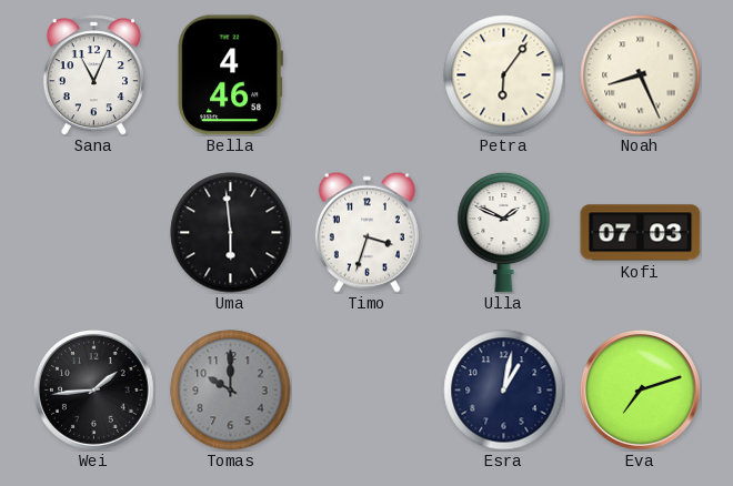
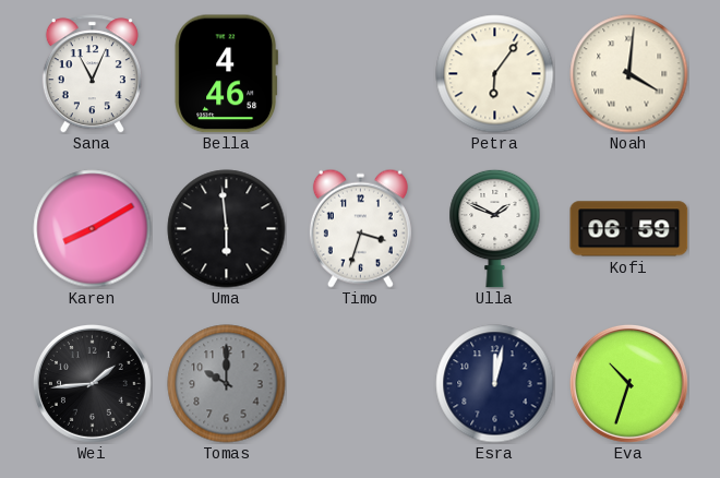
Noah: 8:26 -> 4:01
Karen: none -> 8:10
Kofi: 07:03 -> 06:59
Esra: 1:02 -> 12:02
Eva: 7:12 -> 10:33
